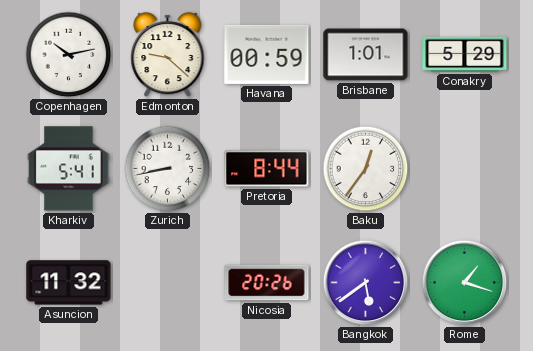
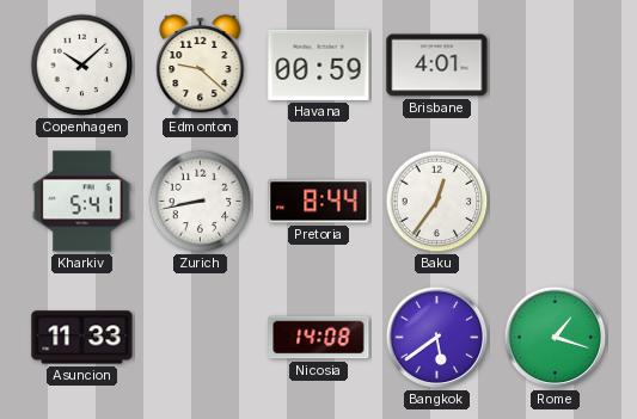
Copenhagen: 10:13 -> 10:08
Brisbane: 1:01 -> 4:01
Conakry: 5:29 -> none
Asuncion: 11:32 -> 11:33
Nicosia: 20:26 -> 14:08
